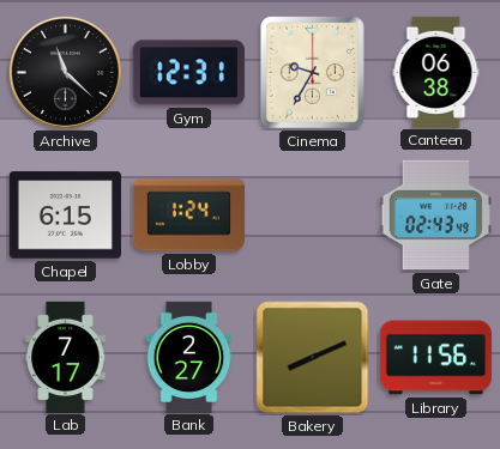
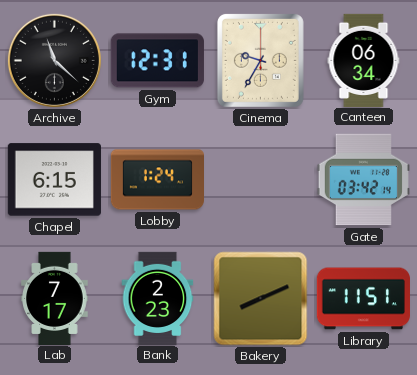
Canteen: 06:38 -> 06:34
Gate: 02:43 -> 03:42
Bank: 2:27 -> 2:23
Library: 11:56 -> 11:51
